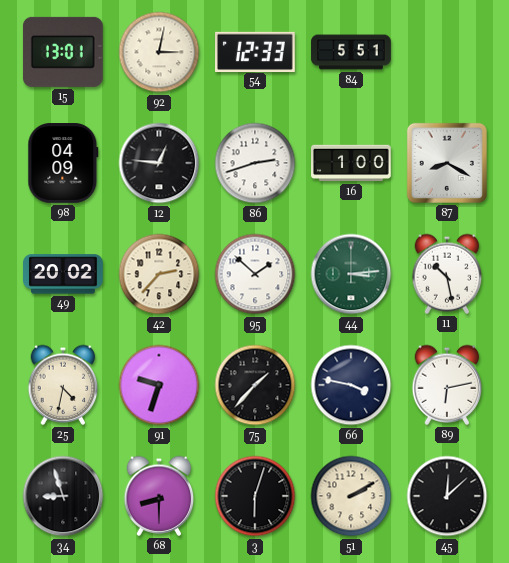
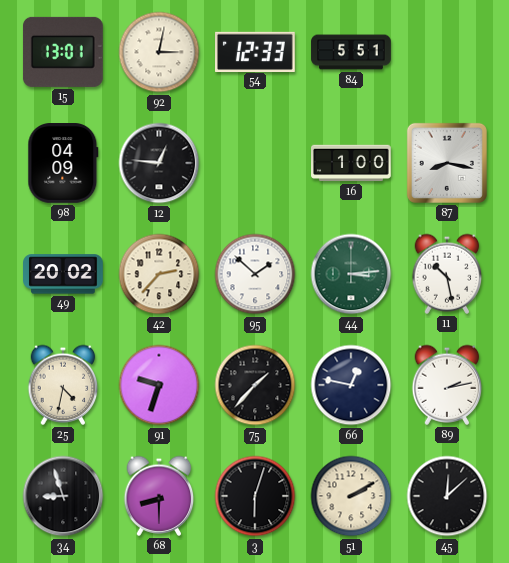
86: 2:42 -> none
87: 8:20 -> 8:17
66: 3:47 -> 12:47
89: 6:13 -> 2:13
